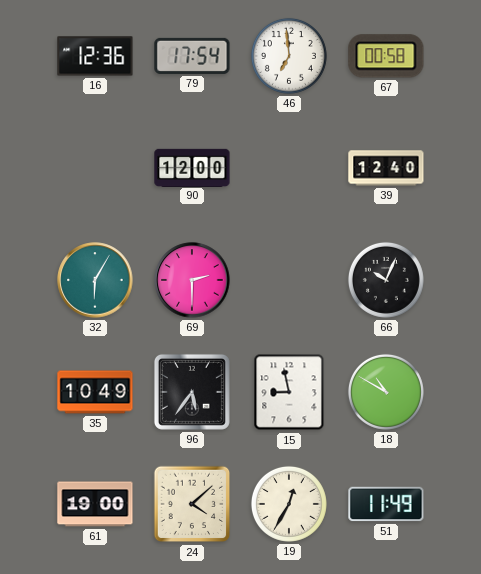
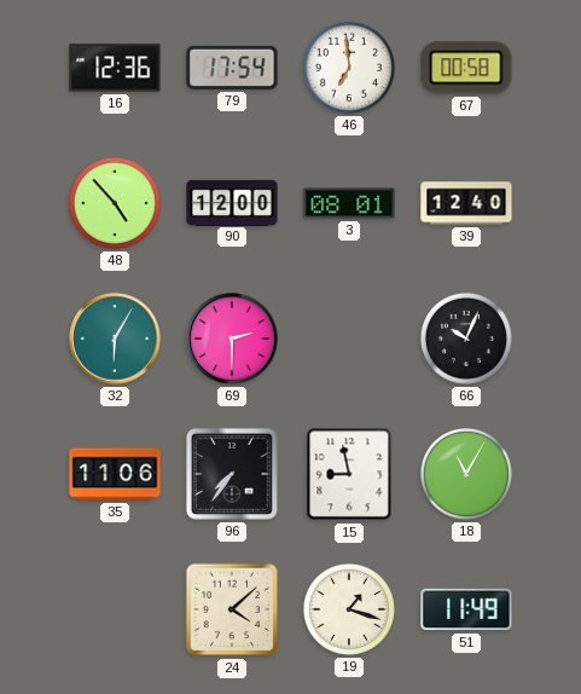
48: none -> 4:53
3: none -> 08:01
35: 10:49 -> 11:06
96: 5:36 -> 7:36
18: 10:50 -> 11:05
61: 19:00 -> none
19: 12:35 -> 1:18
